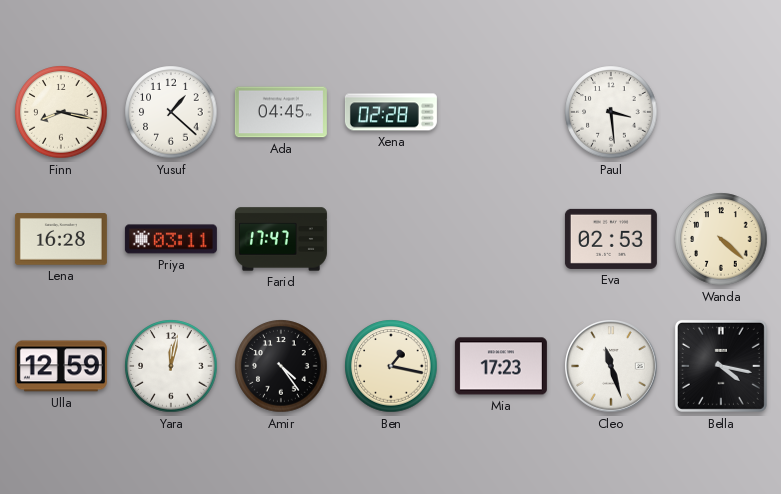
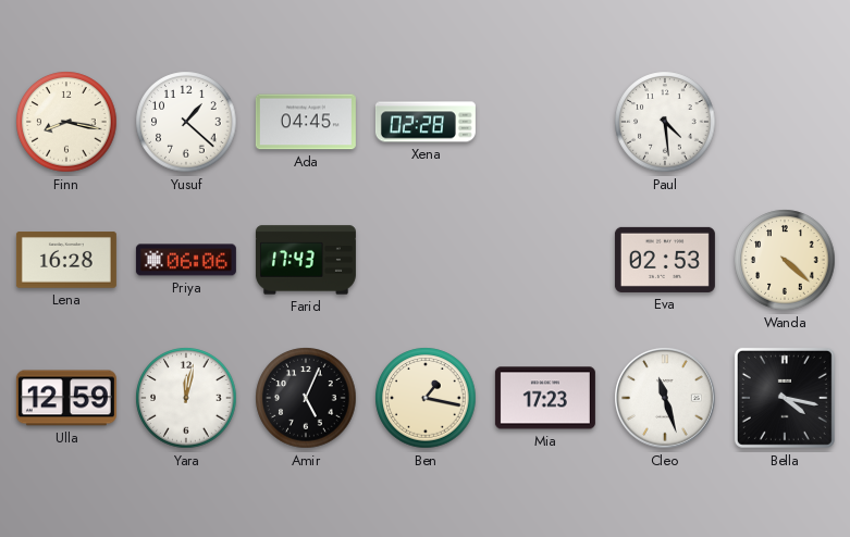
Paul: 3:29 -> 4:29
Priya: 03:11 -> 06:06
Farid: 17:47 -> 17:43
Amir: 4:24 -> 5:04
